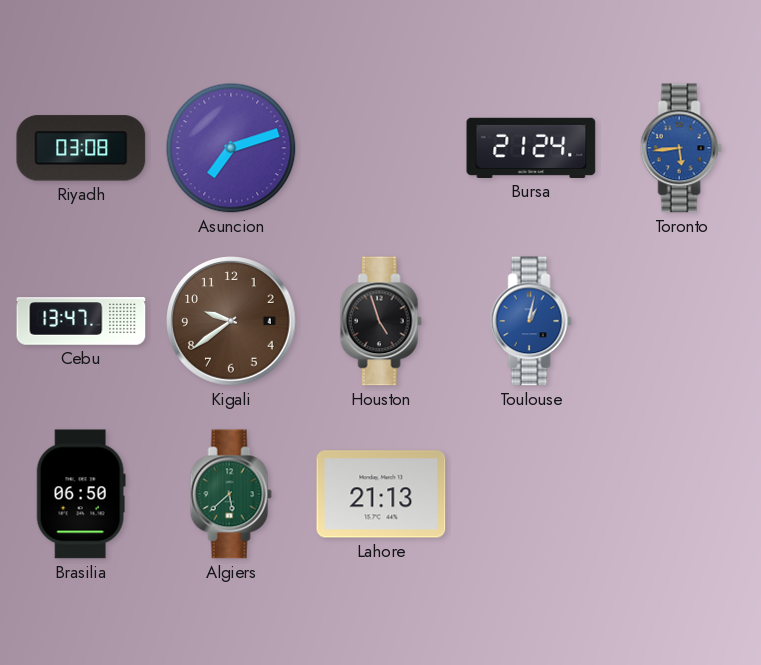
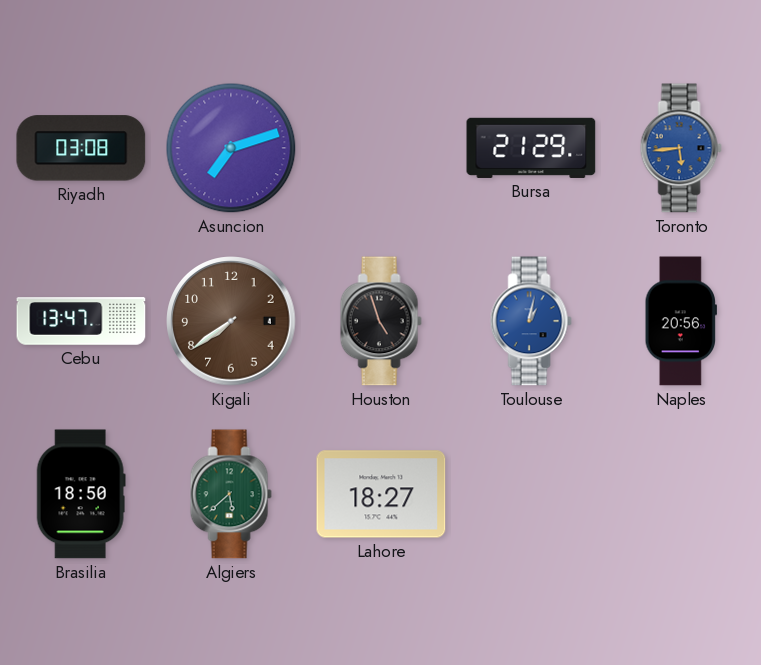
Bursa: 21:24 -> 21:29
Kigali: 9:39 -> 7:39
Naples: none -> 20:56
Brasilia: 06:50 -> 18:50
Lahore: 21:13 -> 18:27
